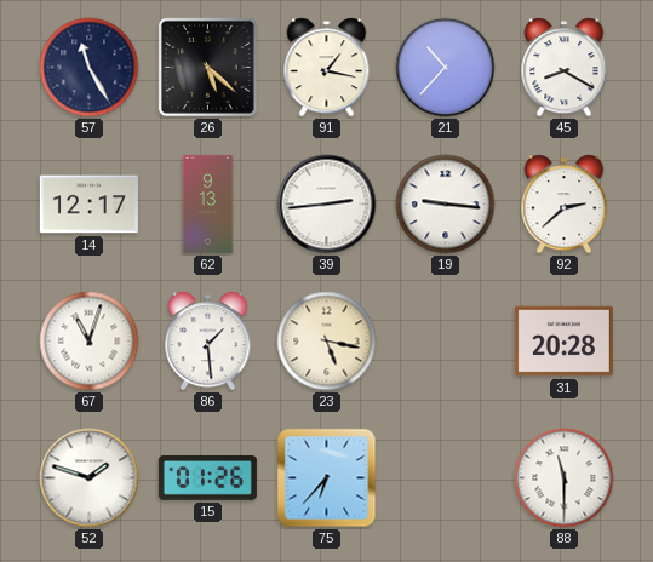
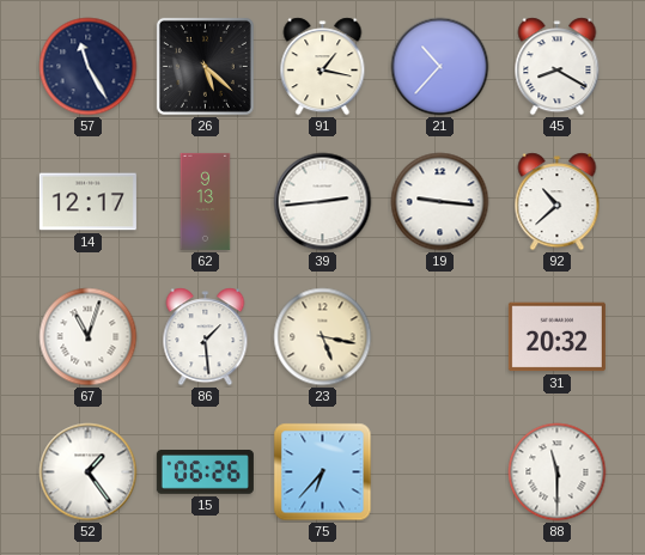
92: 2:38 -> 10:38
31: 20:28 -> 20:32
52: 1:48 -> 1:24
15: 01:26 -> 06:26
